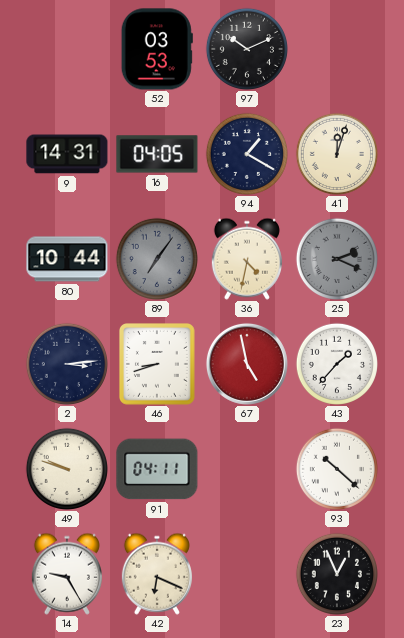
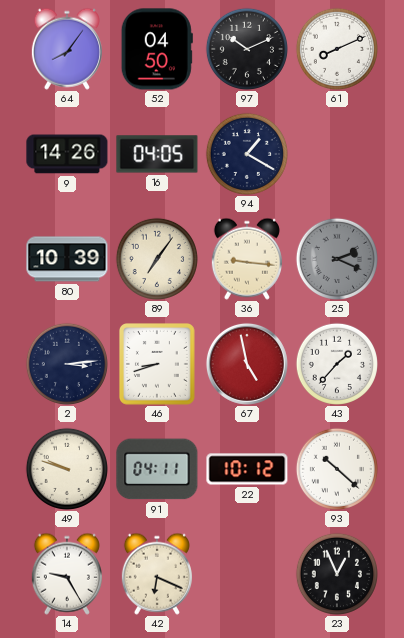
64: none -> 8:06
52: 03:53 -> 04:50
61: none -> 8:11
9: 14:31 -> 14:26
41: 12:03 -> none
80: 10:44 -> 10:39
89 dial: grey -> cream
36: 4:32 -> 9:16
22: none -> 10:12
